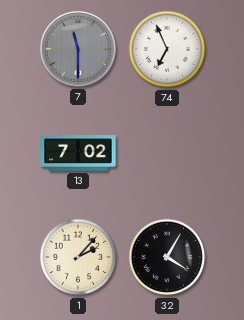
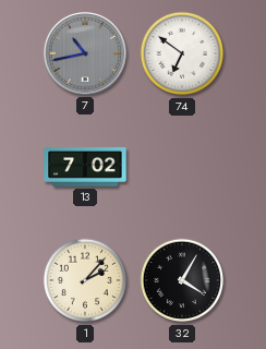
7: 11:30 -> 10:43
74: 6:56 -> 6:51
